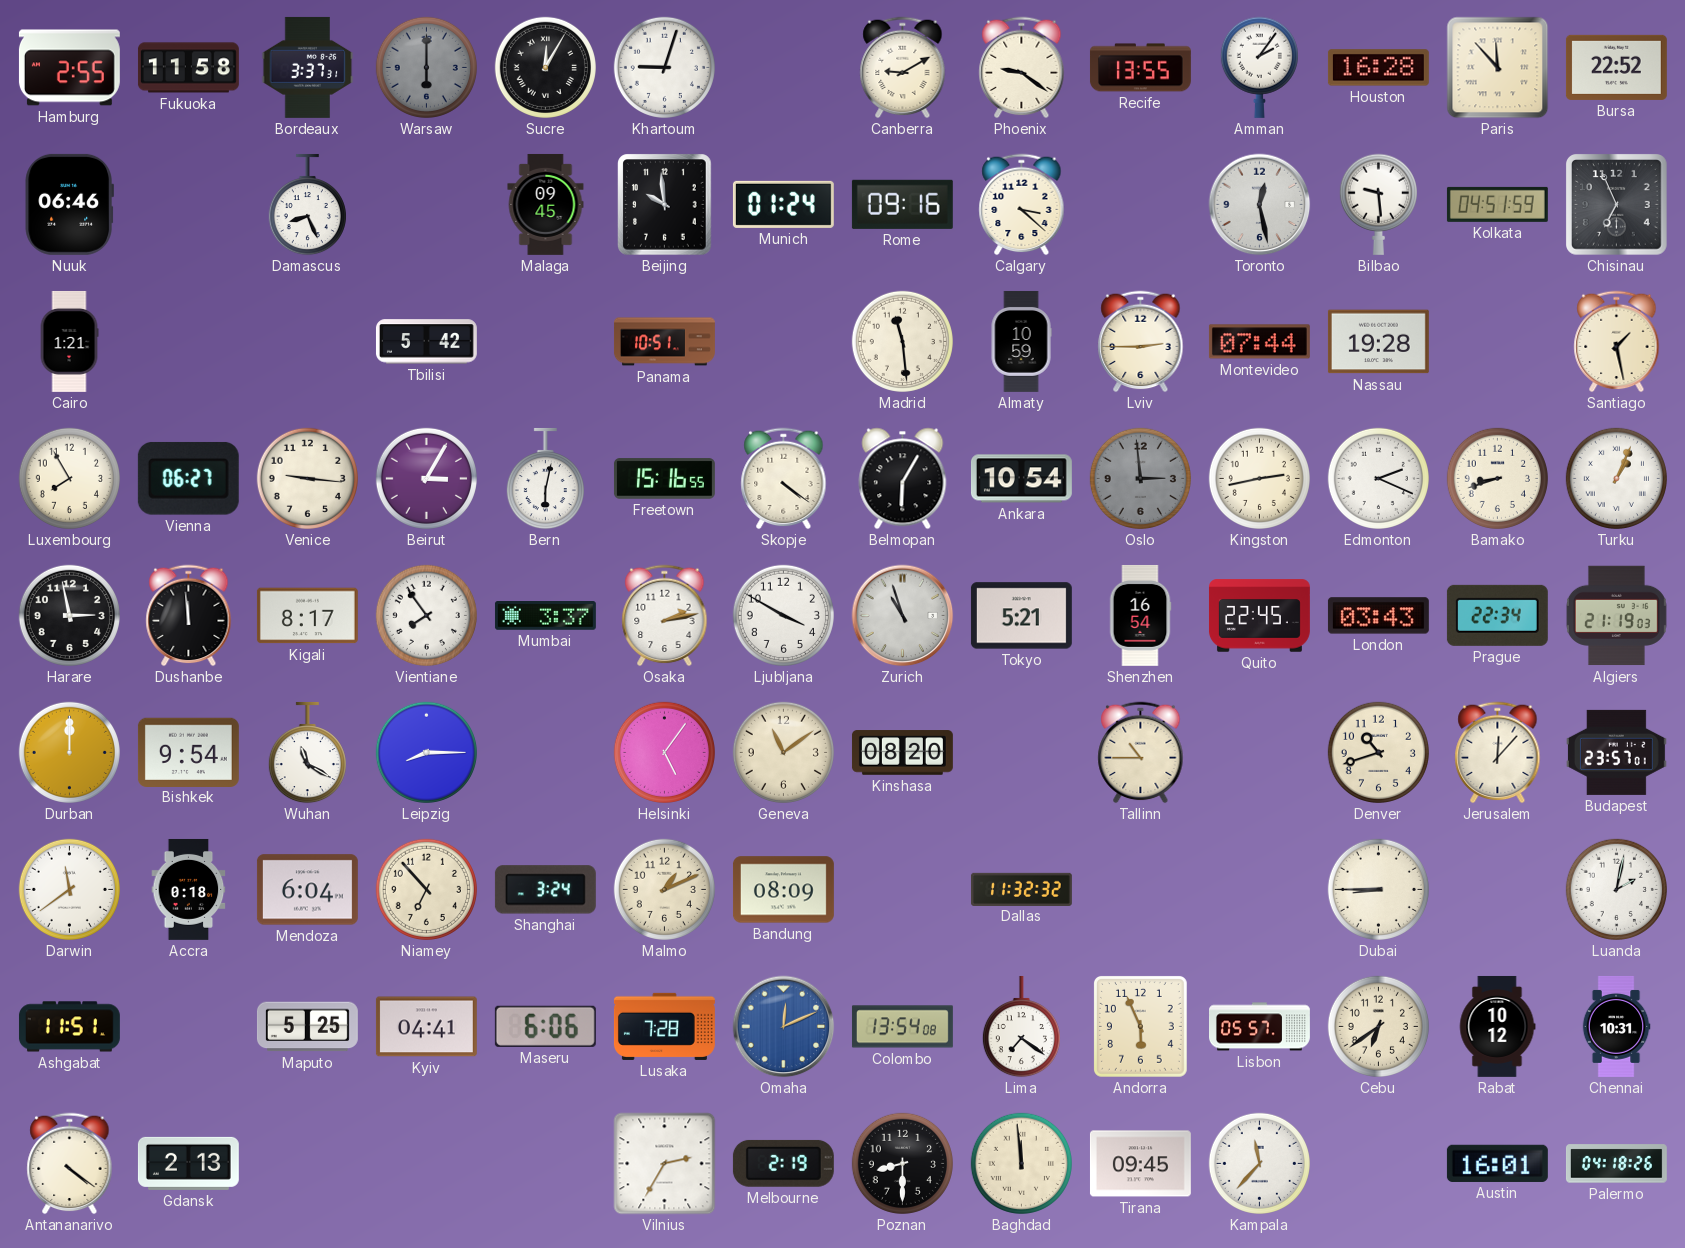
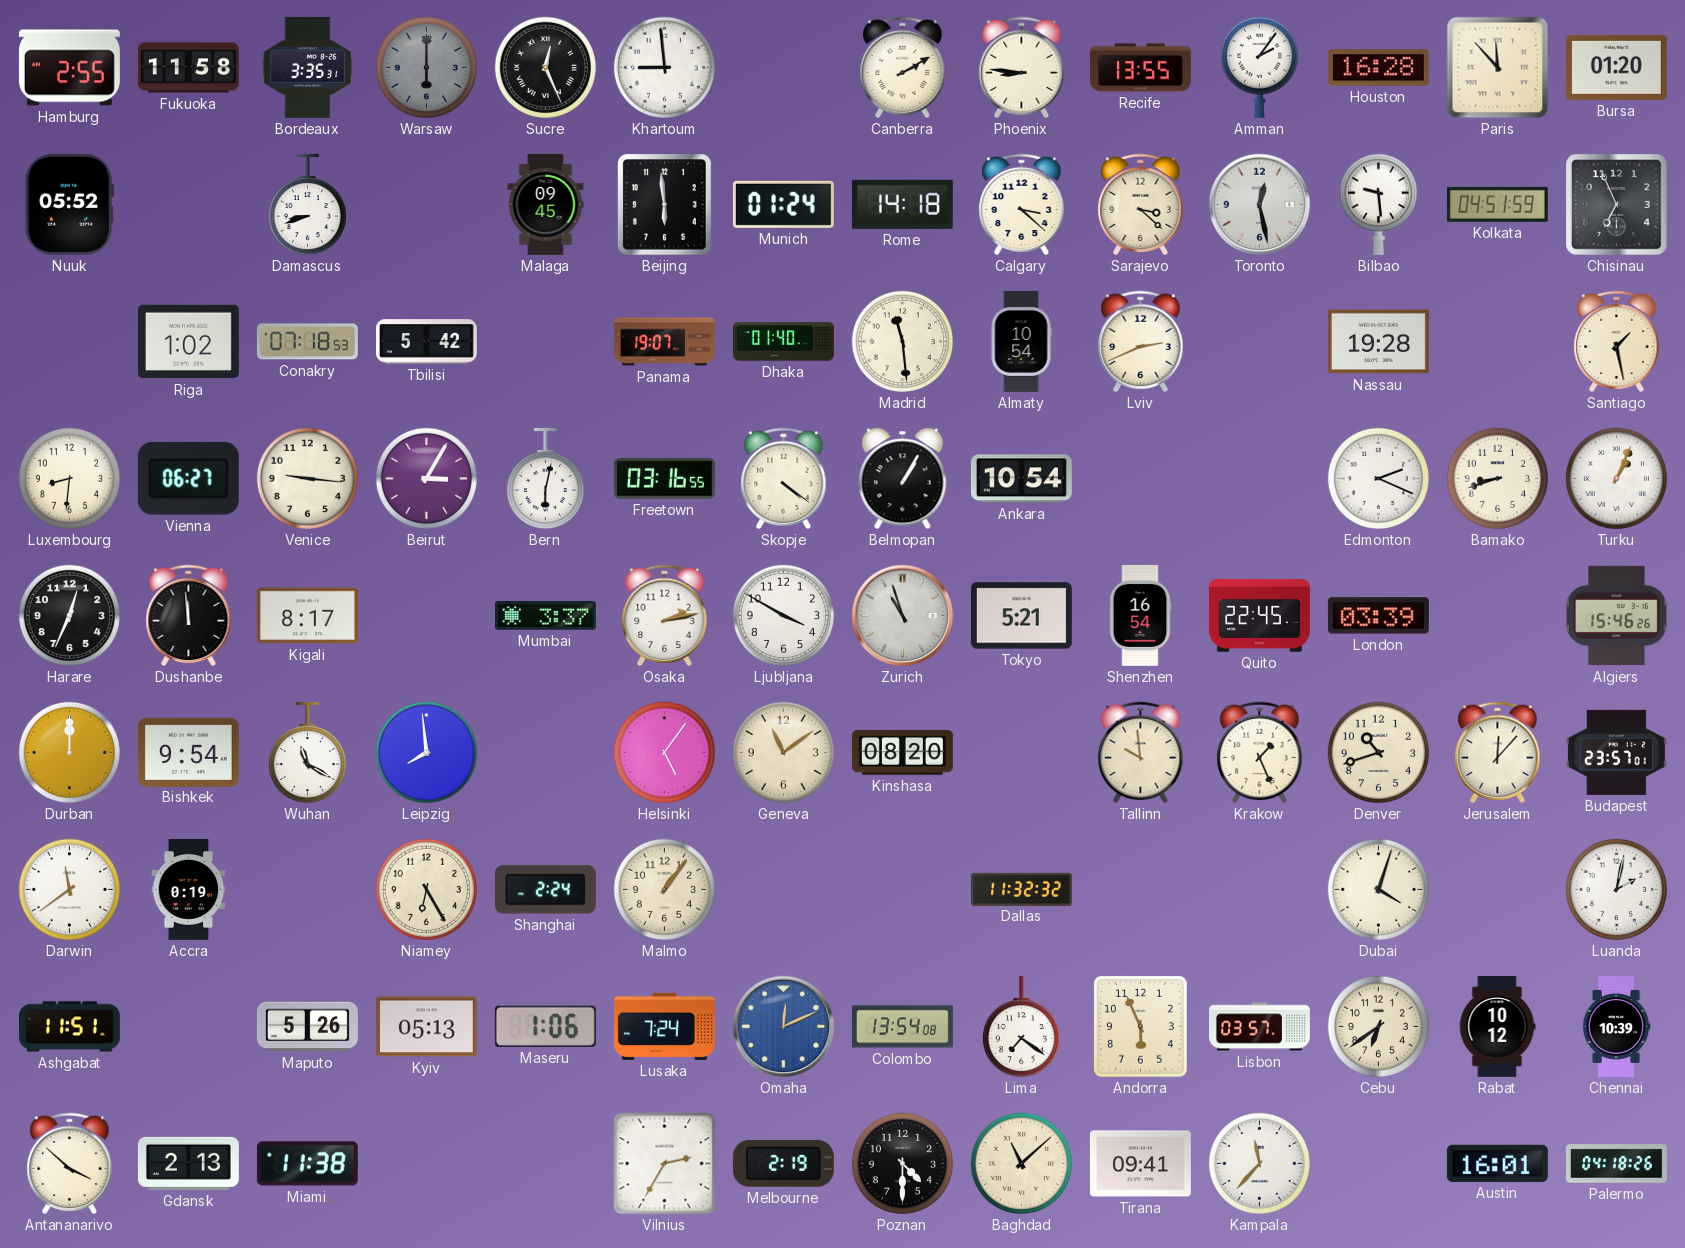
Bordeaux: 3:37 -> 3:35
Sucre: 12:05 -> 12:26
Khartoum: 9:03 -> 8:59
Canberra: 9:10 -> 2:10
Phoenix: 9:21 -> 8:46
Bursa: 22:52 -> 01:20
Nuuk: 06:46 -> 05:52
Damascus: 8:26 -> 8:42
Beijing: 9:59 -> 5:59
Rome: 09:16 -> 14:18
Sarajevo: none -> 3:22
Cairo: 1:21 -> none
Riga: none -> 1:02
Conakry: none -> 07:18
Panama: 10:51 -> 19:07
Dhaka: none -> 01:40
Almaty: 10:59 -> 10:54
Lviv: 2:45 -> 2:41
Montevideo: 07:44 -> none
Luxembourg: 7:55 -> 8:31
Freetown: 15:16 -> 03:16
Belmopan: 6:05 -> 1:05
Oslo: 2:59 -> none
Kingston: 2:43 -> none
Harare: 2:58 -> 12:34
Vientiane: 7:54 -> none
London: 03:43 -> 03:39
Prague: 22:34 -> none
Algiers: 21:19 -> 15:46
Leipzig: 8:15 -> 7:59
Tallinn: 10:45 -> 9:59
Krakow: none -> 1:26
Accra: 0:18 -> 0:19
Mendoza: 6:04 -> none
Niamey: 6:53 -> 6:25
Shanghai: 3:24 -> 2:24
Malmo: 1:11 -> 1:06
Bandung: 08:09 -> none
Dubai: 8:45 -> 4:03
Maputo: 5:25 -> 5:26
Kyiv: 04:41 -> 05:13
Maseru: 6:06 -> 1:06
Lusaka: 7:28 -> 7:24
Lisbon: 05:57 -> 03:57
Chennai: 10:31 -> 10:39
Antananarivo: 4:21 -> 3:52
Miami: none -> 11:38
Poznan: 8:30 -> 4:30
Baghdad: 11:59 -> 11:08
Tirana: 09:45 -> 09:41
